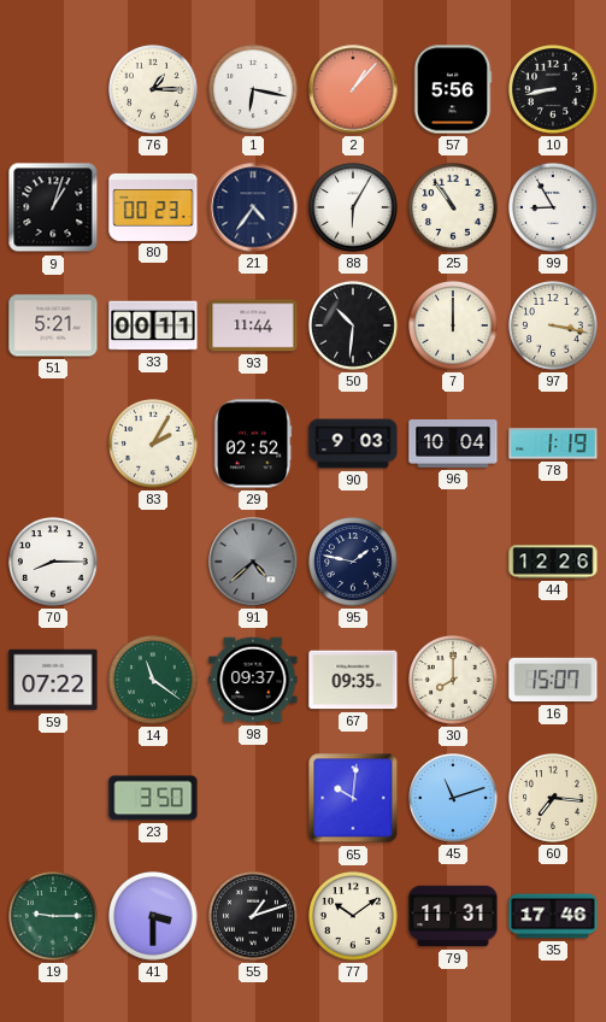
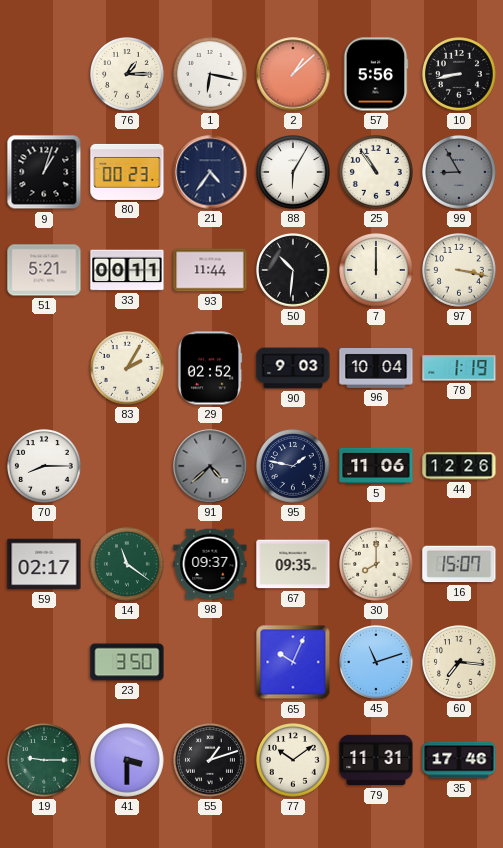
2: 1:07 -> 1:08
99 dial: white -> grey
5: none -> 11:06
59: 07:22 -> 02:17
65: 10:01 -> 10:04
